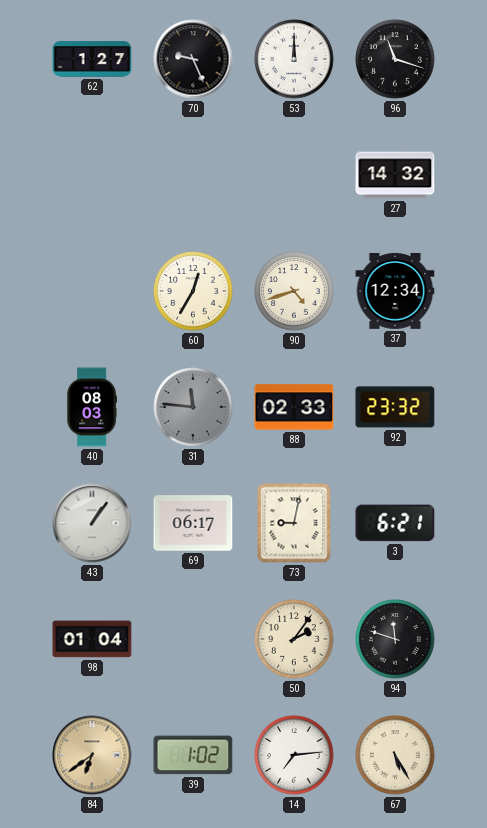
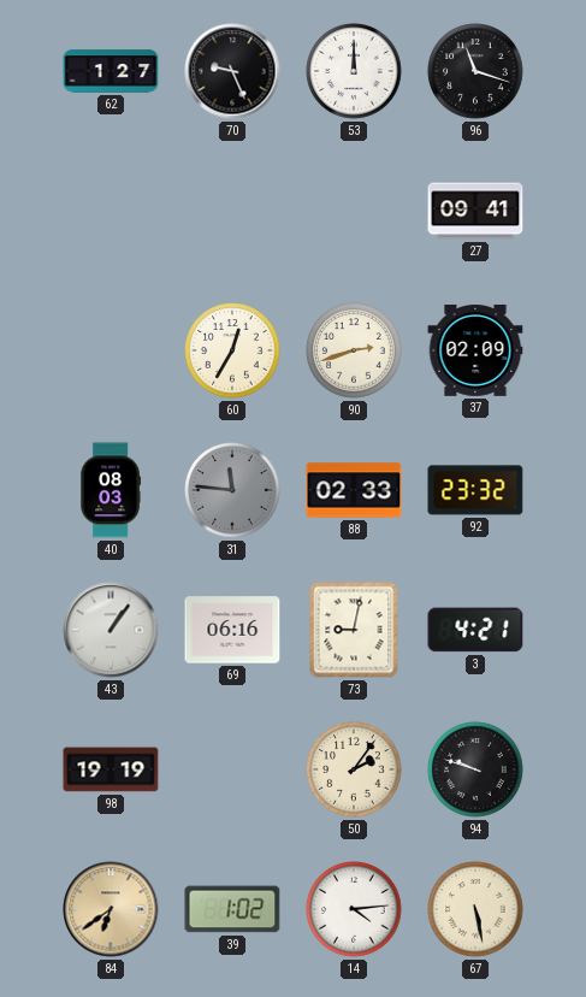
27: 14:32 -> 09:41
90: 4:42 -> 2:42
37: 12:34 -> 02:09
69: 06:17 -> 06:16
3: 6:21 -> 4:21
98: 01:04 -> 19:19
94: 11:48 -> 9:48
14: 7:14 -> 4:14
67: 5:25 -> 5:28
